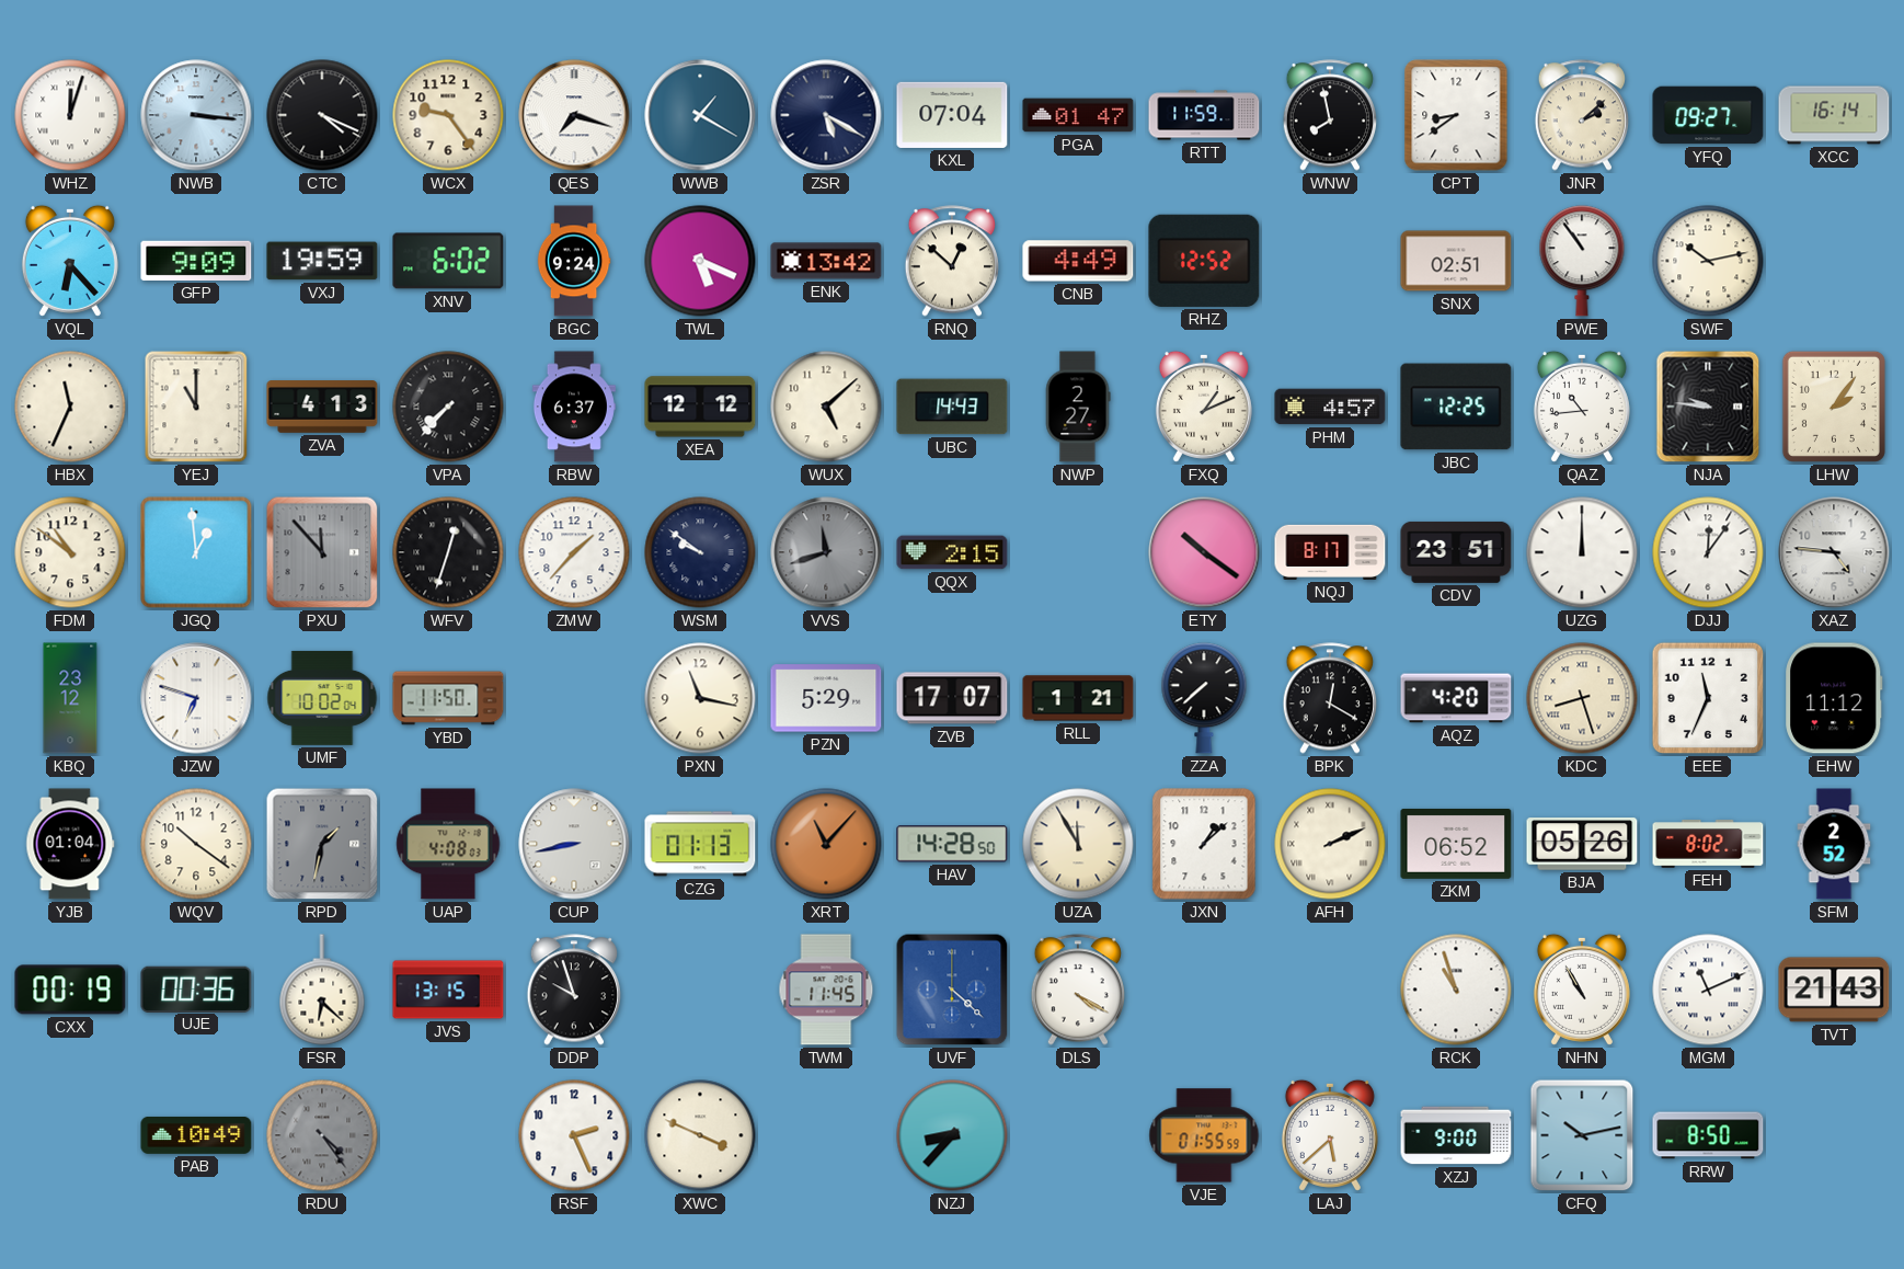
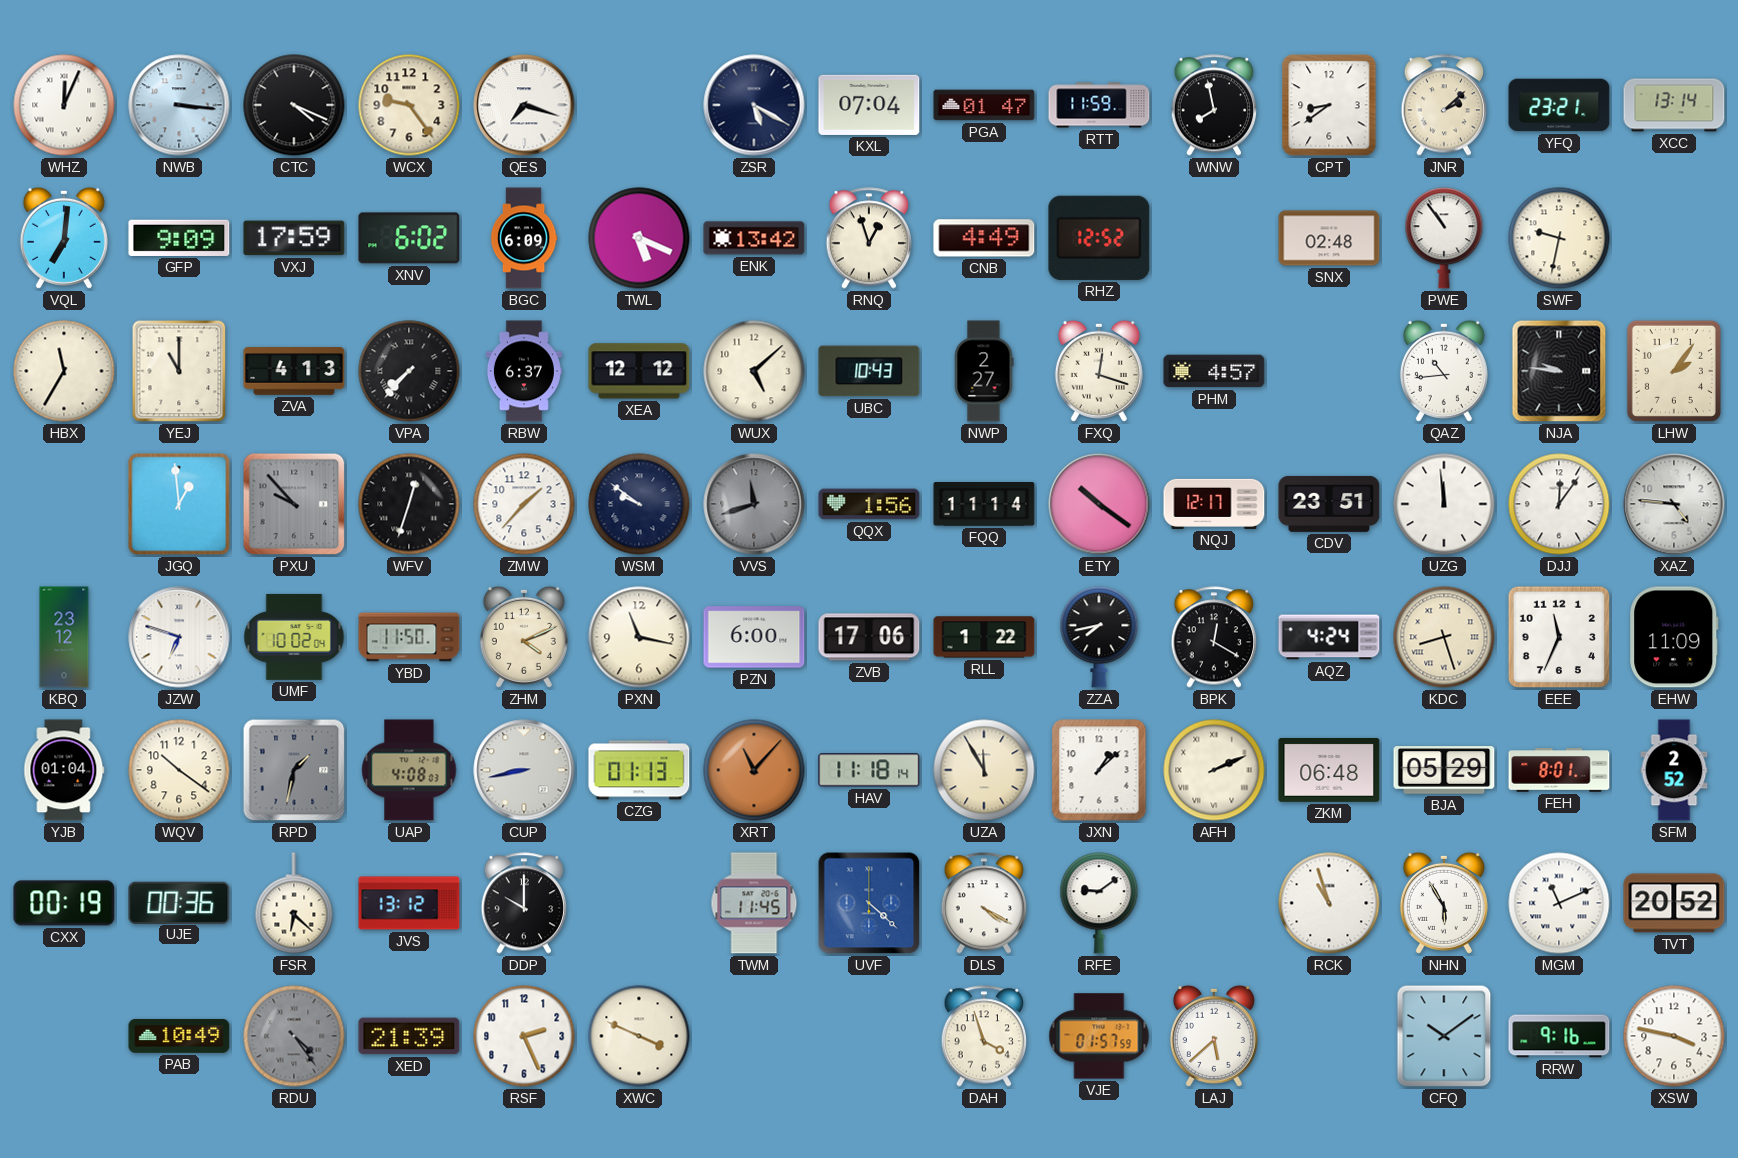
WHZ: 12:03 -> 12:04
WWB: 1:20 -> none
YFQ: 09:27 -> 23:21
XCC: 16:14 -> 13:14
VQL: 6:23 -> 7:01
VXJ: 19:59 -> 17:59
BGC: 9:24 -> 6:09
RNQ: 12:52 -> 12:57
SNX: 02:51 -> 02:48
SWF: 10:13 -> 9:32
HBX: 11:34 -> 11:35
UBC: 14:43 -> 10:43
FXQ: 1:11 -> 12:18
JBC: 12:25 -> none
FDM: 10:51 -> none
PXU: 11:53 -> 9:53
QQX: 2:15 -> 1:56
FQQ: none -> 11:14
NQJ: 8:17 -> 12:17
UZG: 12:00 -> 11:59
ZHM: none -> 4:11
PZN: 5:29 -> 6:00
ZVB: 17:07 -> 17:06
RLL: 1:21 -> 1:22
ZZA: 7:38 -> 7:43
AQZ: 4:20 -> 4:24
EHW: 11:12 -> 11:09
HAV: 14:28 -> 11:18
ZKM: 06:52 -> 06:48
BJA: 05:26 -> 05:29
FEH: 8:02 -> 8:01
JVS: 13:15 -> 13:12
DDP: 9:57 -> 10:00
RFE: none -> 9:09
NHN: 10:55 -> 5:55
TVT: 21:43 -> 20:52
XED: none -> 21:39
NZJ: 8:37 -> none
DAH: none -> 3:57
VJE: 01:55 -> 01:57
XZJ: 9:00 -> none
CFQ: 10:13 -> 10:09
RRW: 8:50 -> 9:16
XSW: none -> 3:47
